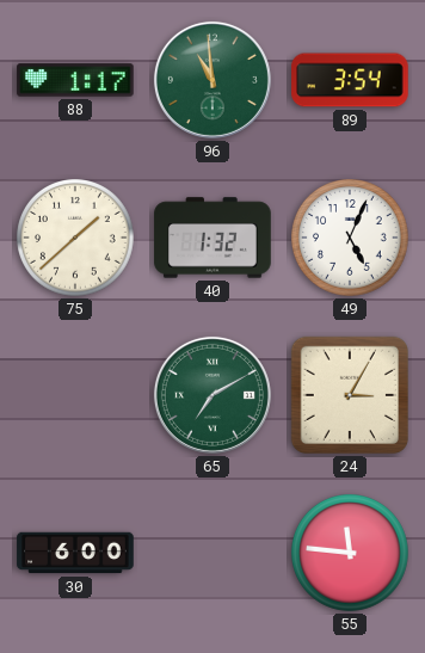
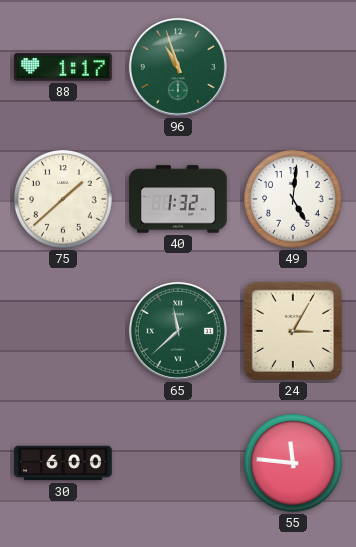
96: 10:59 -> 10:57
89: 3:54 -> none
49: 5:04 -> 5:01
65: 7:10 -> 11:38
